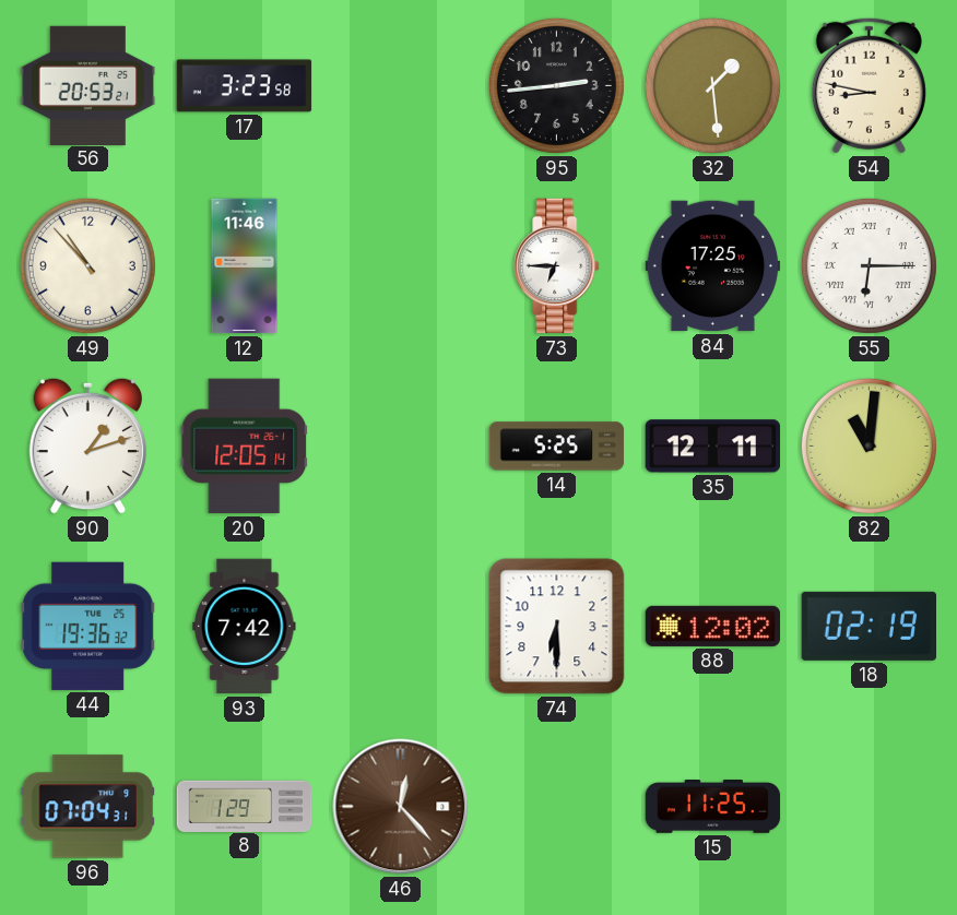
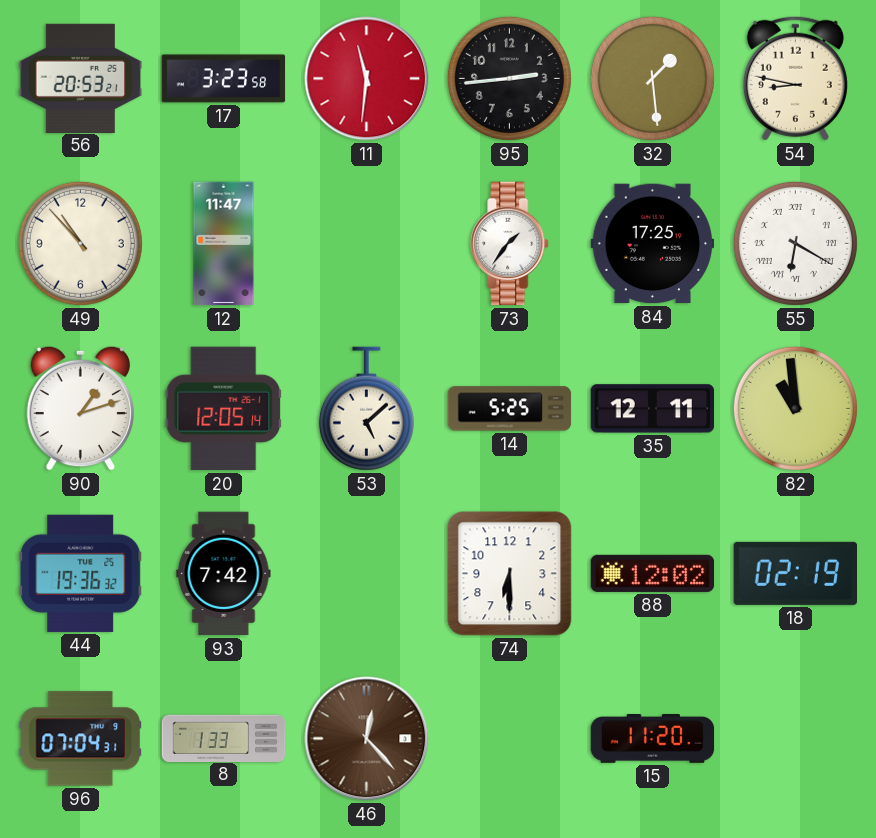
11: none -> 11:31
12: 11:46 -> 11:47
73: 6:45 -> 1:36
55: 6:15 -> 6:20
53: none -> 5:08
82: 11:01 -> 10:59
8: 1:29 -> 1:33
15: 11:25 -> 11:20
